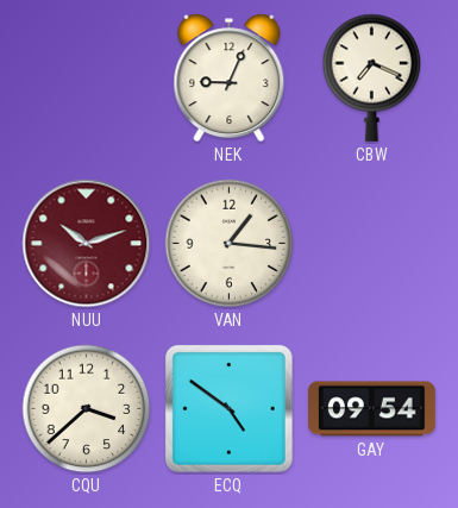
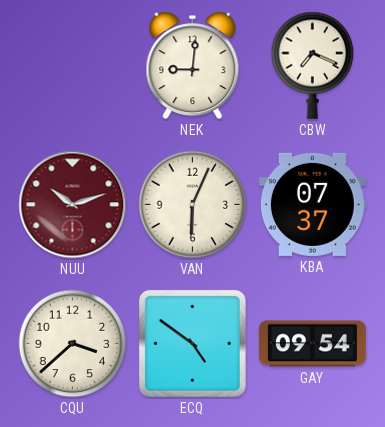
NEK: 9:04 -> 9:01
VAN: 1:16 -> 6:04
KBA: none -> 07:37
